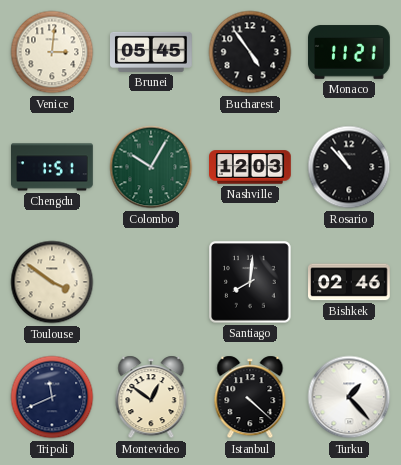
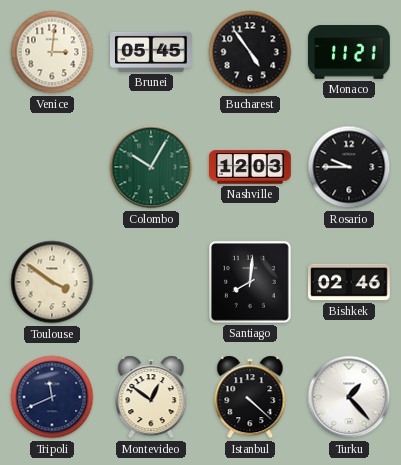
Chengdu: 1:51 -> none
Rosario: 10:53 -> 9:45
